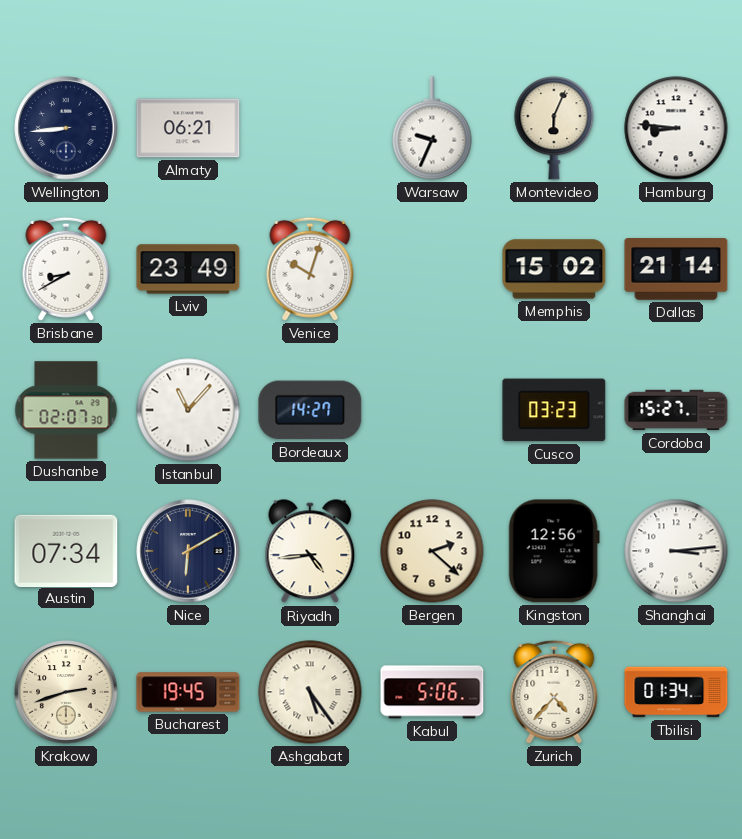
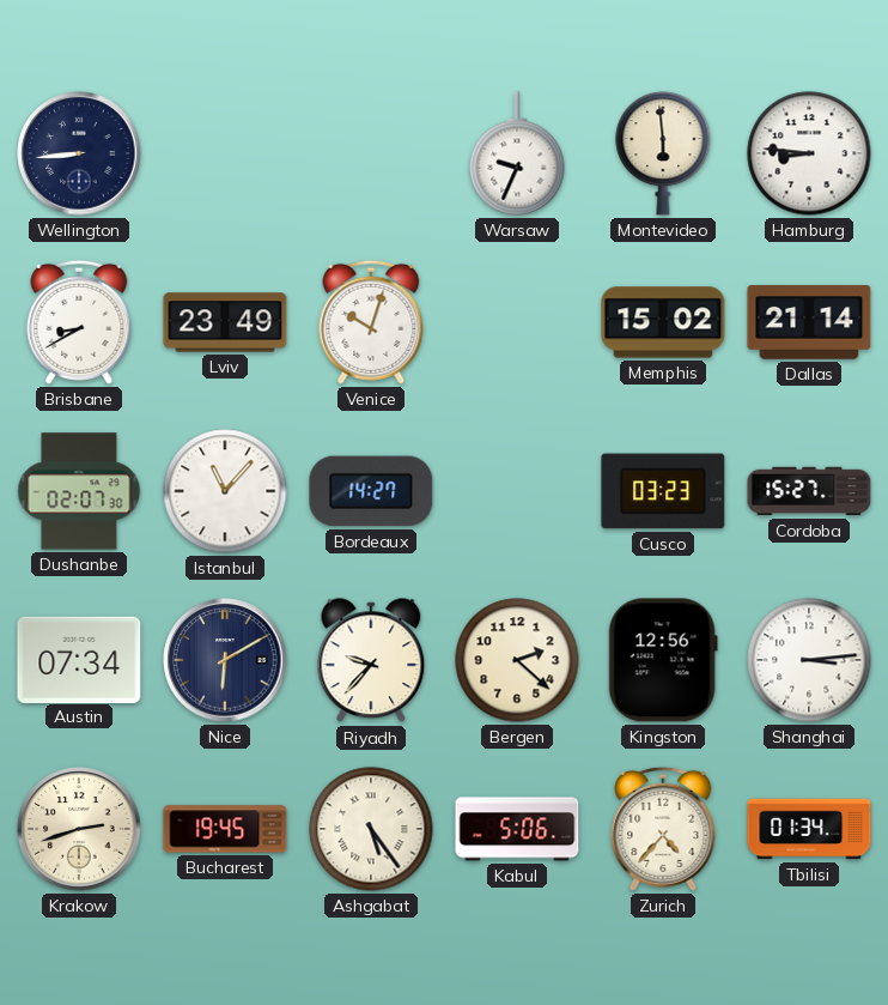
Almaty: 06:21 -> none
Montevideo: 6:04 -> 5:59
Riyadh: 4:44 -> 9:37
